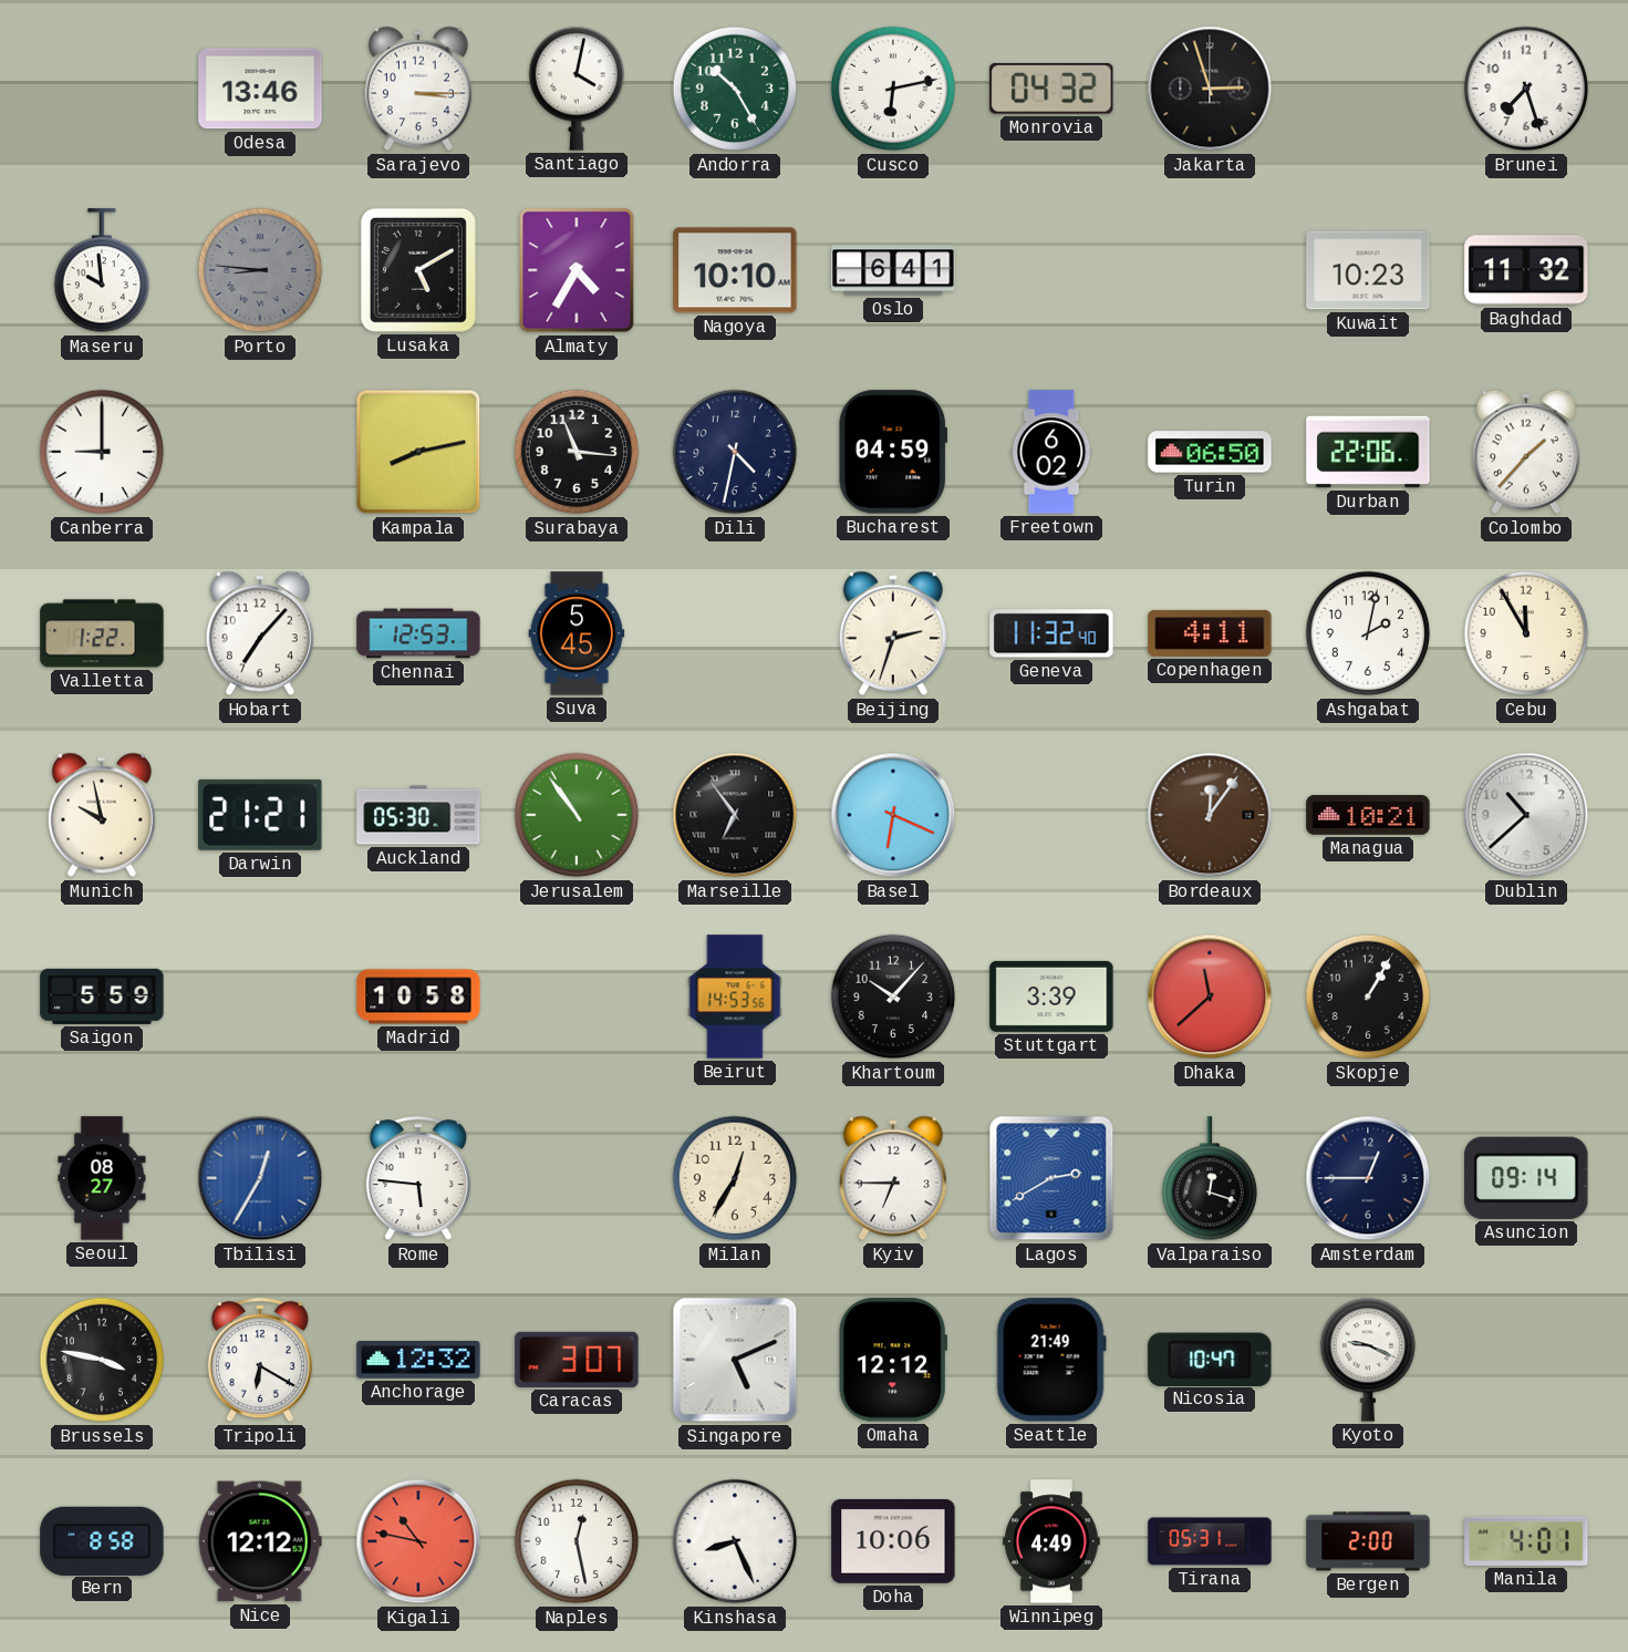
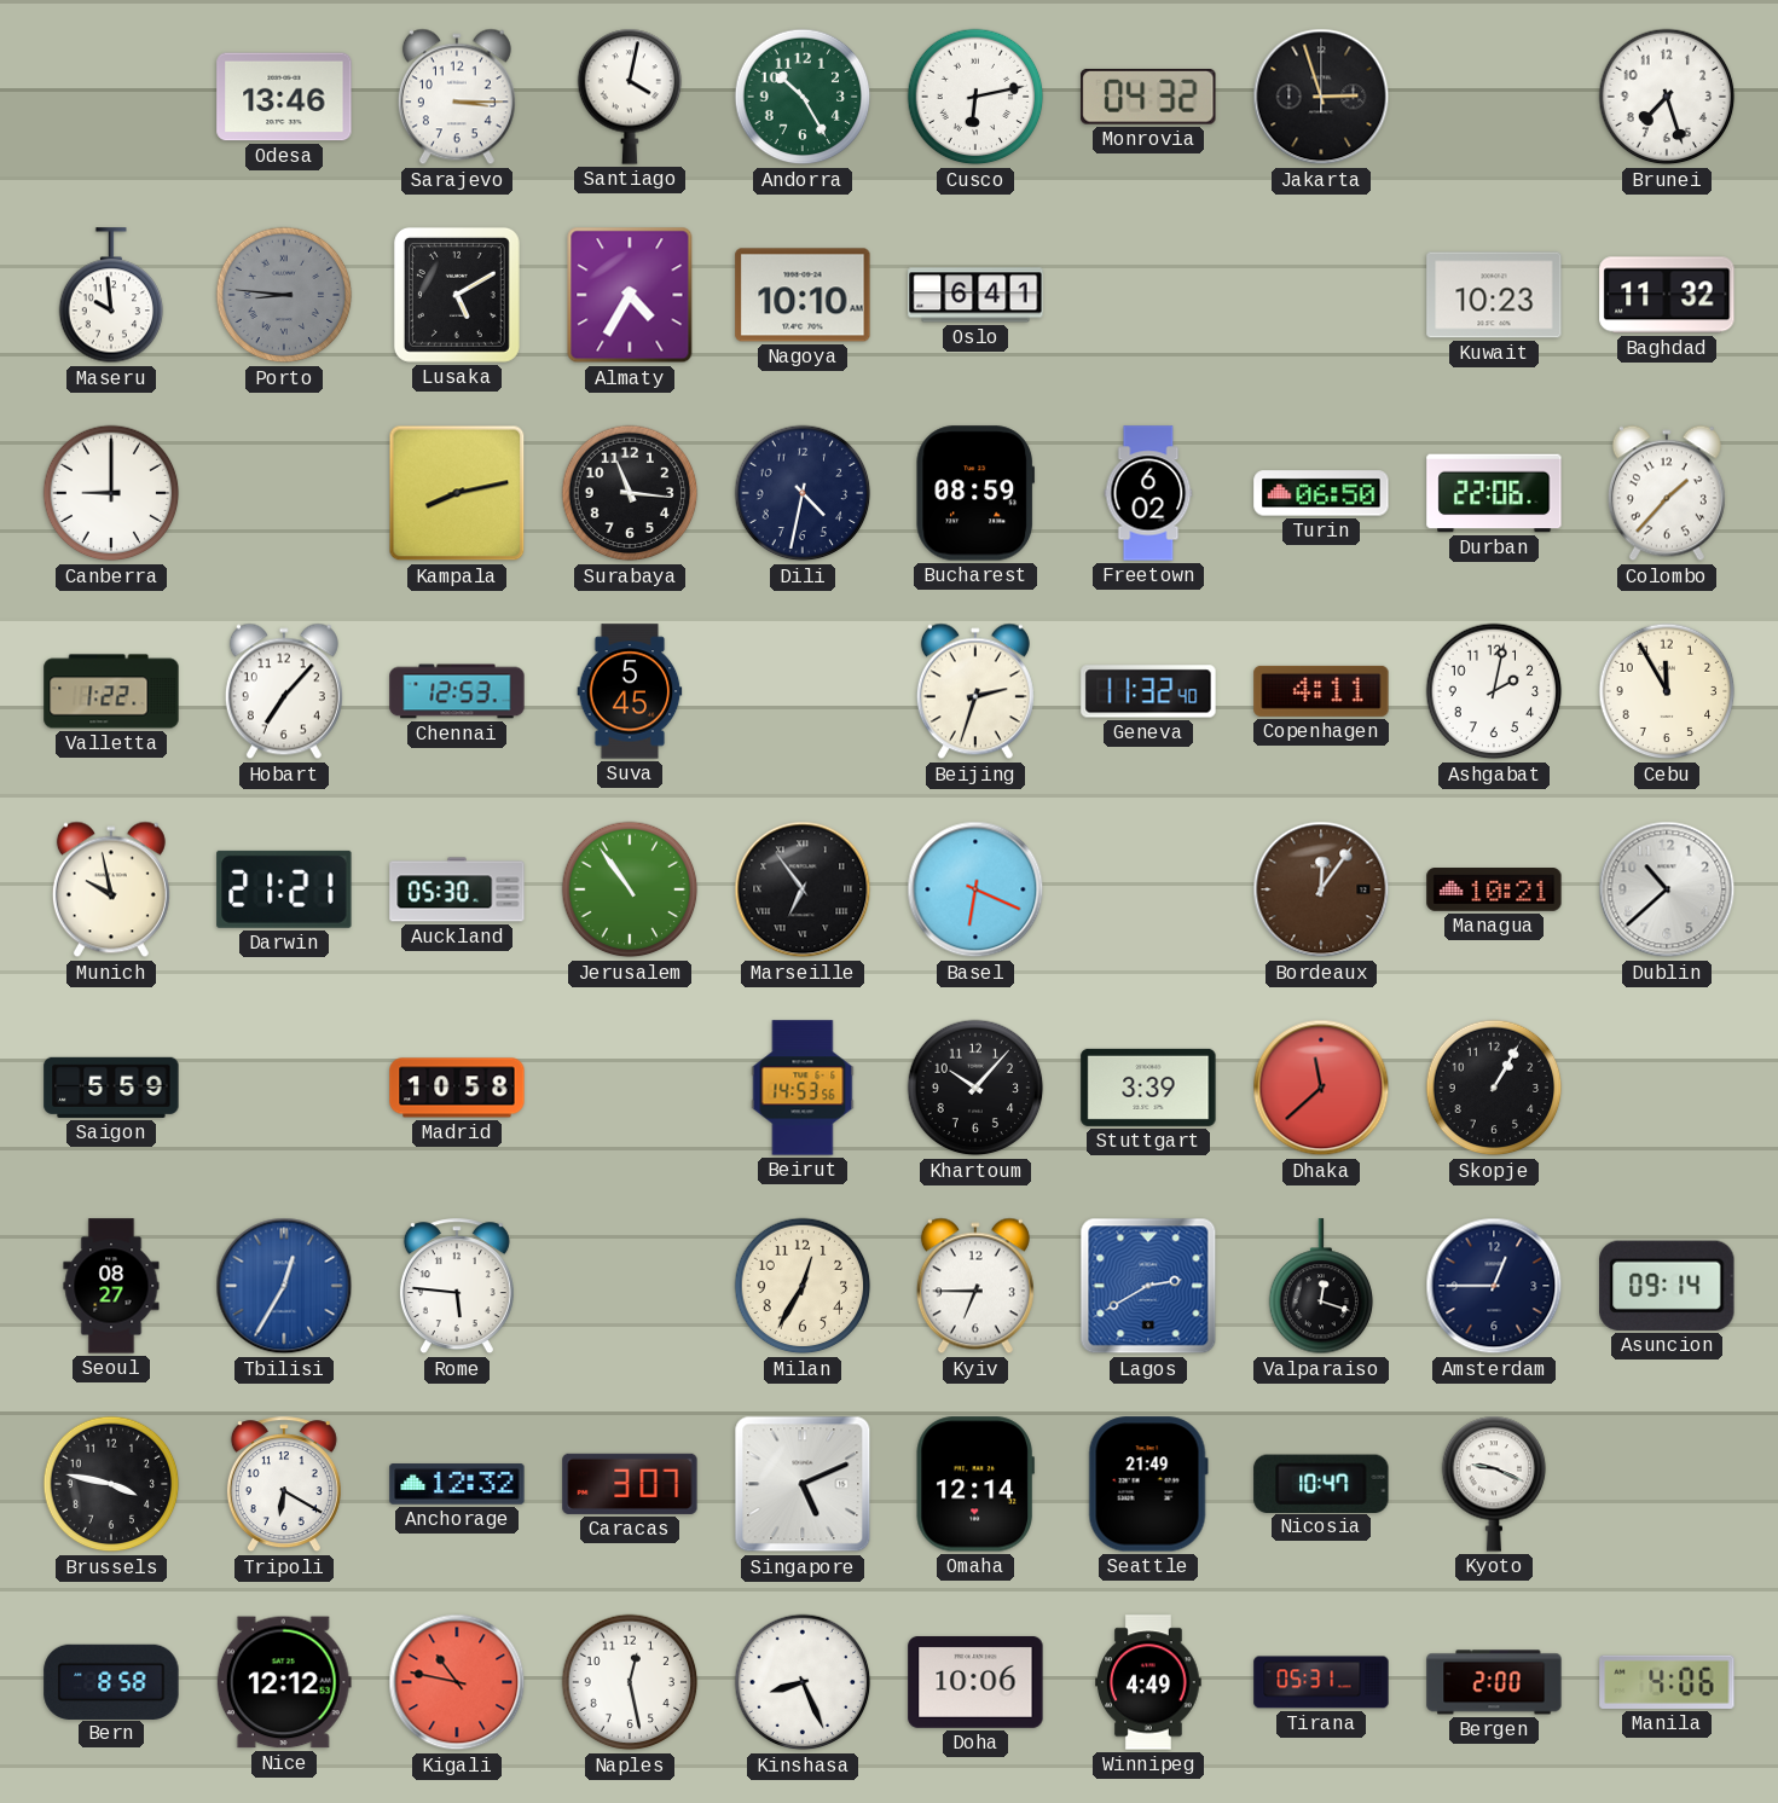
Bucharest: 04:59 -> 08:59
Omaha: 12:12 -> 12:14
Manila: 4:01 -> 4:06
